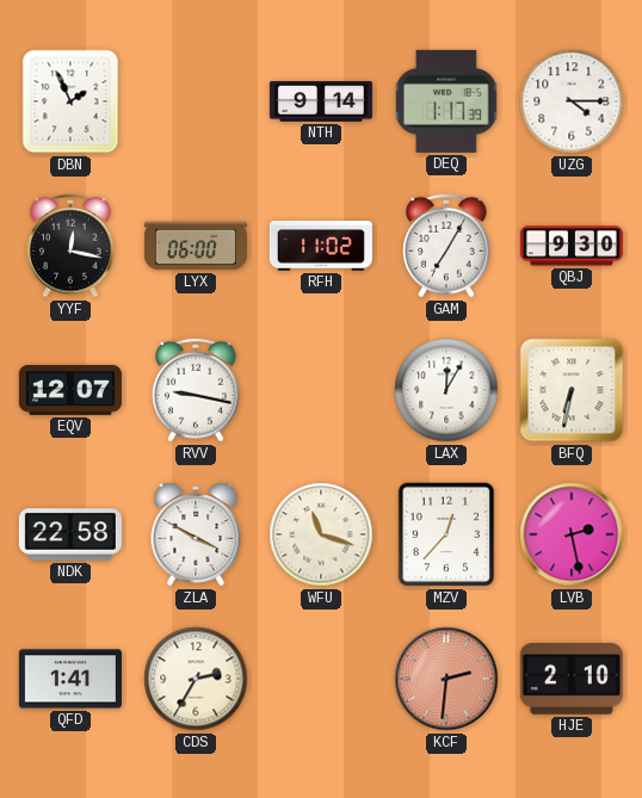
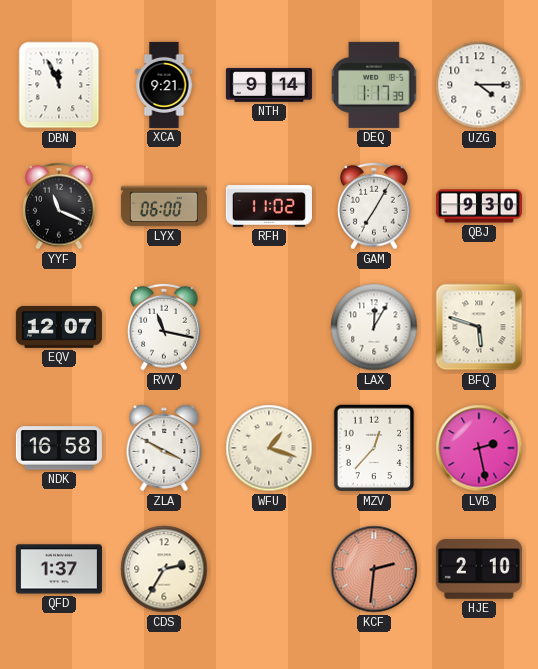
DBN: 1:56 -> 11:56
XCA: none -> 9:21
YYF: 12:17 -> 11:19
RVV: 9:17 -> 11:17
BFQ: 6:32 -> 5:48
NDK: 22:58 -> 16:58
WFU: 11:18 -> 1:18
QFD: 1:41 -> 1:37
